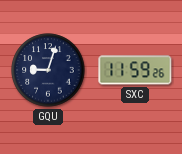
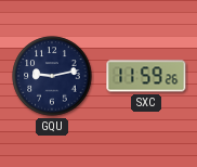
GQU: 9:03 -> 9:13
